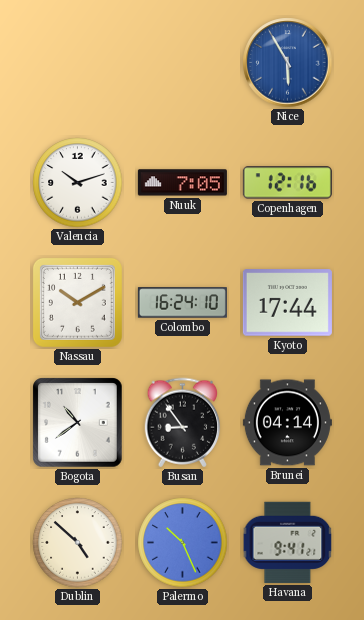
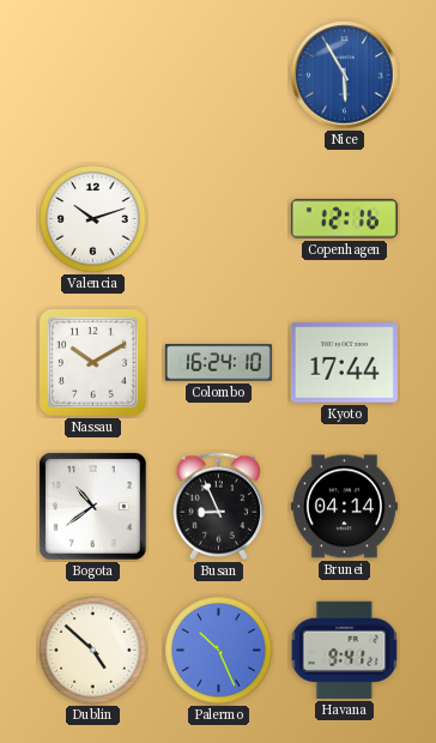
Nuuk: 7:05 -> none
Busan: 8:54 -> 8:56
